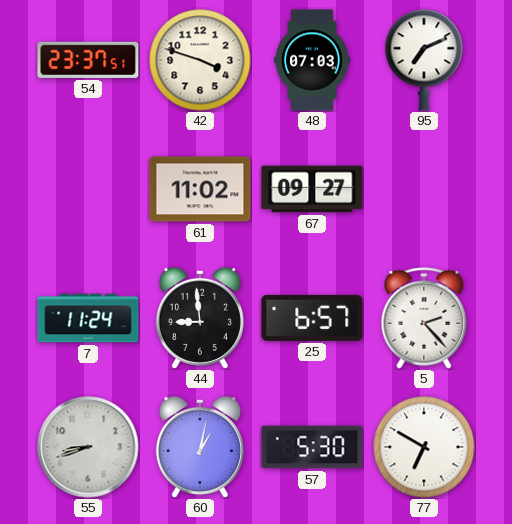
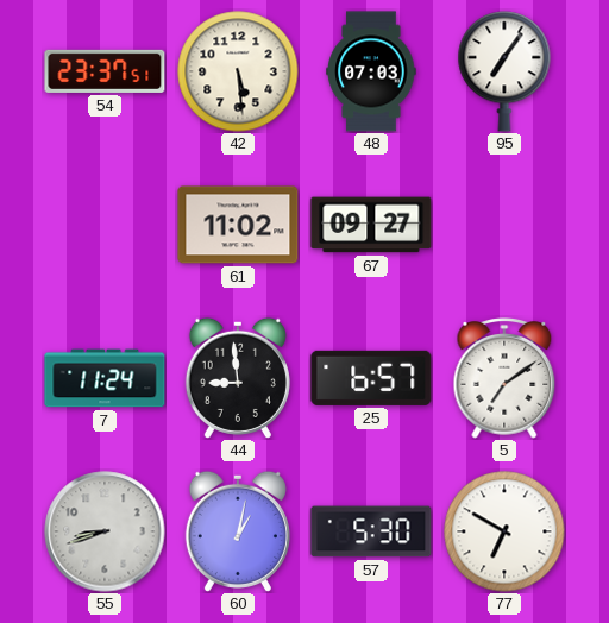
42: 3:48 -> 5:29
95: 7:11 -> 7:06
5: 2:23 -> 7:09
